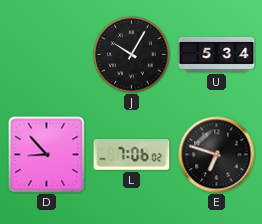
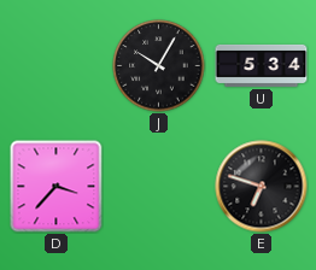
D: 8:53 -> 3:37
L: 7:06 -> none
